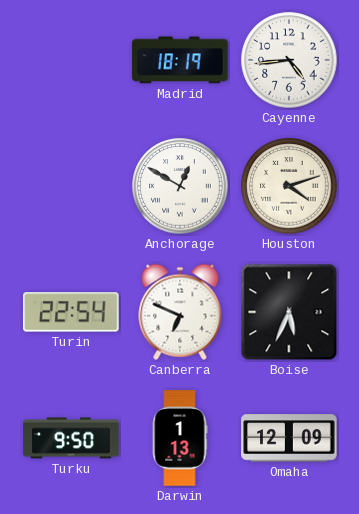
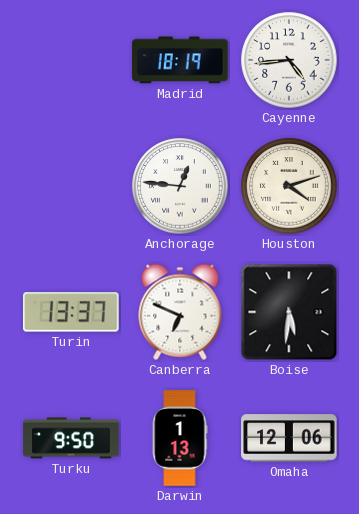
Anchorage: 12:50 -> 12:46
Turin: 22:54 -> 13:37
Boise: 5:34 -> 5:31
Omaha: 12:09 -> 12:06
